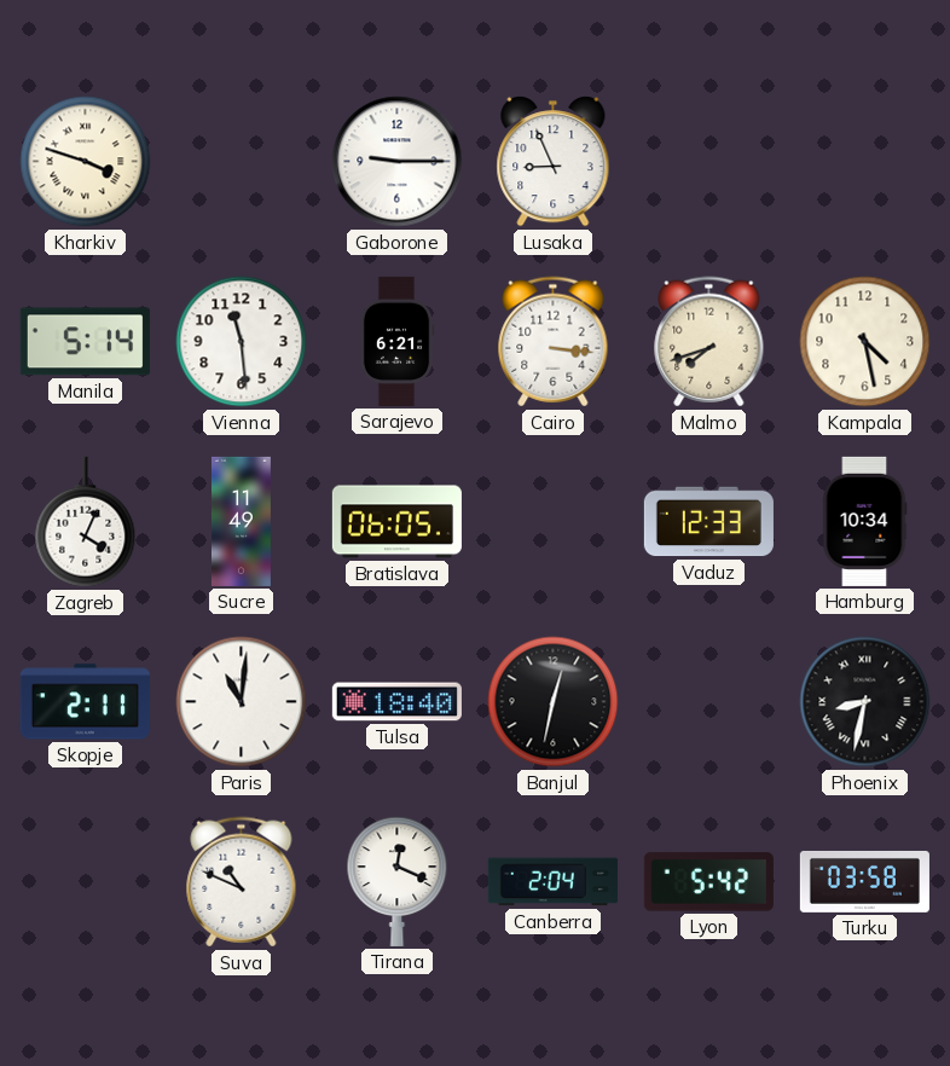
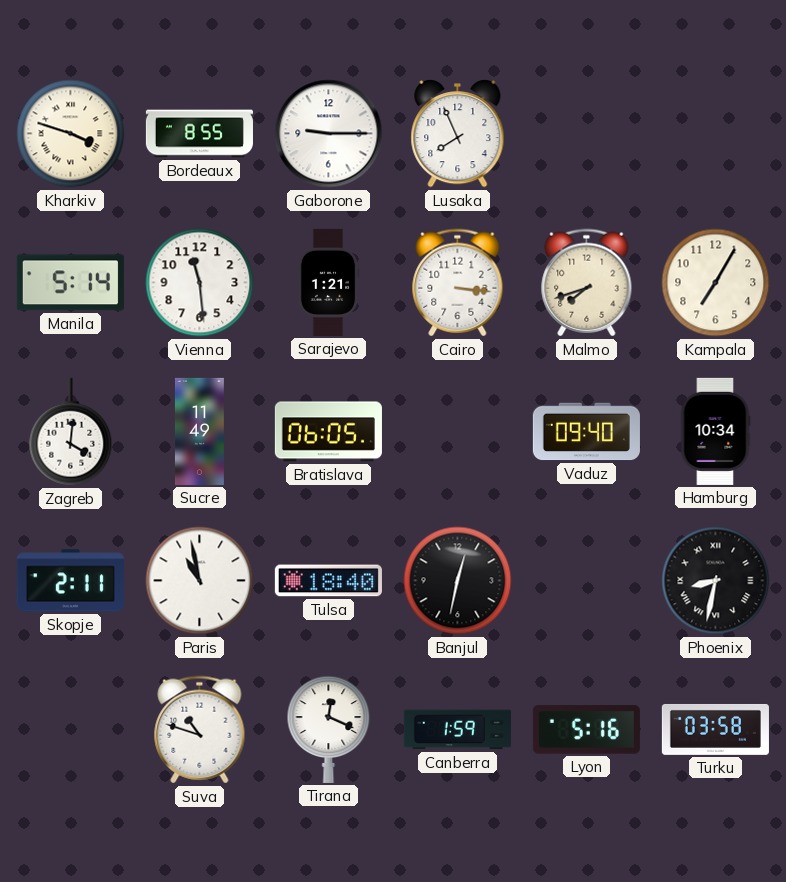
Bordeaux: none -> 8:55
Lusaka: 8:56 -> 7:56
Sarajevo: 6:21 -> 1:21
Kampala: 4:28 -> 7:05
Zagreb: 4:04 -> 4:01
Vaduz: 12:33 -> 09:40
Paris: 11:01 -> 10:58
Suva: 10:49 -> 10:48
Canberra: 2:04 -> 1:59
Lyon: 5:42 -> 5:16
